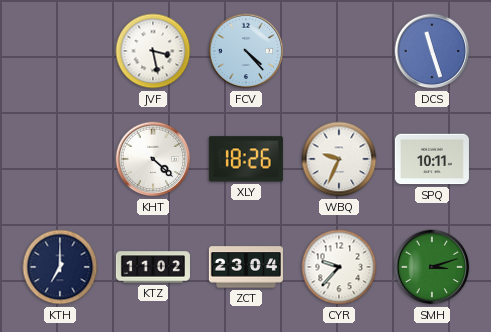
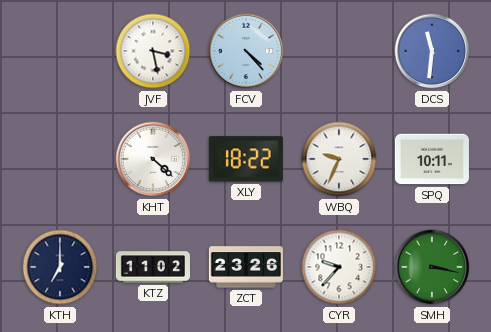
DCS: 11:27 -> 11:31
XLY: 18:26 -> 18:22
ZCT: 23:04 -> 23:26
SMH: 3:12 -> 3:17
